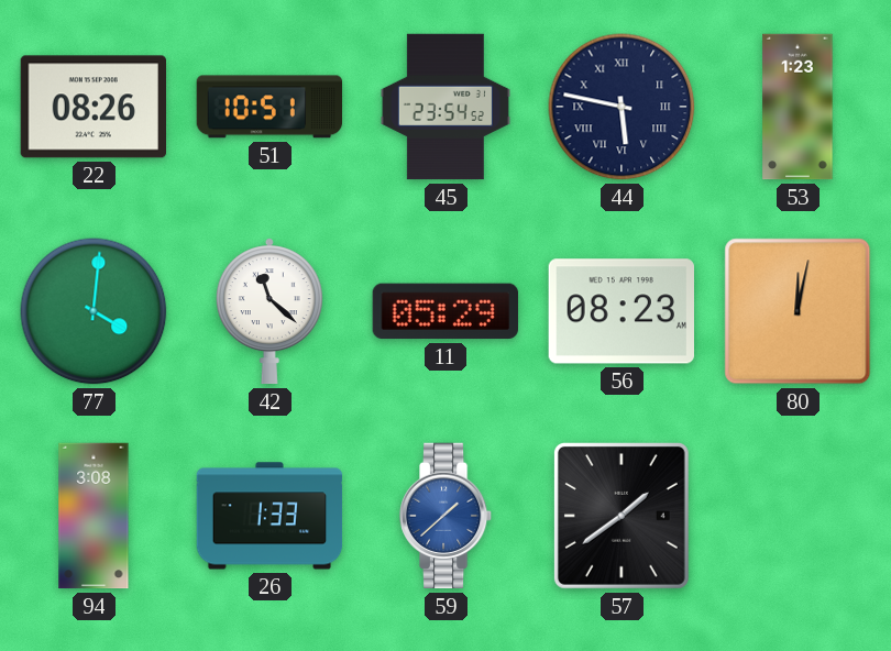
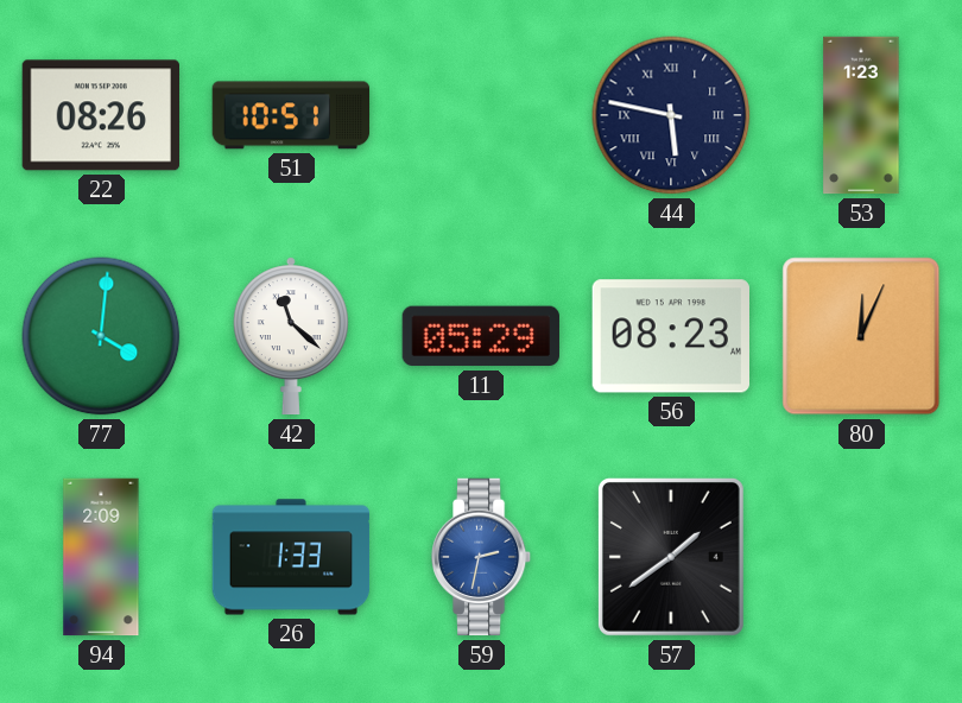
45: 23:54 -> none
80: 12:02 -> 12:04
94: 3:08 -> 2:09
59: 1:38 -> 2:32
